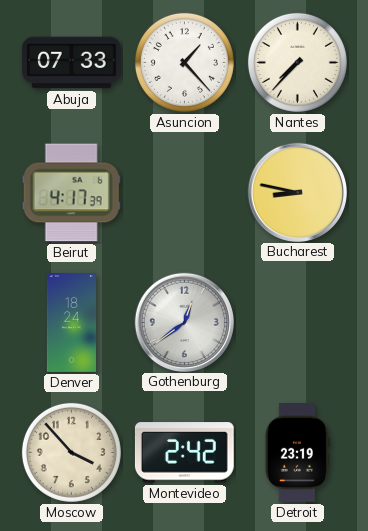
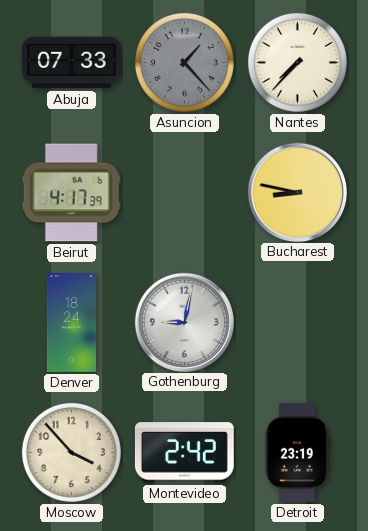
Asuncion dial: white -> grey
Gothenburg: 12:39 -> 9:02
